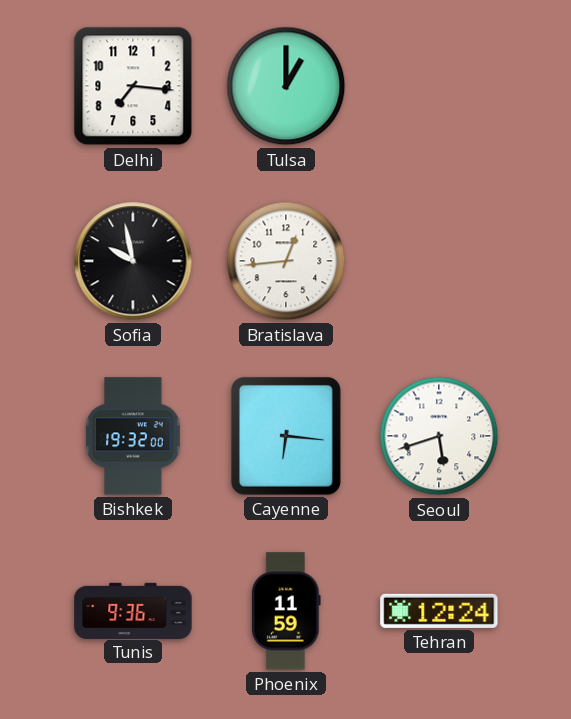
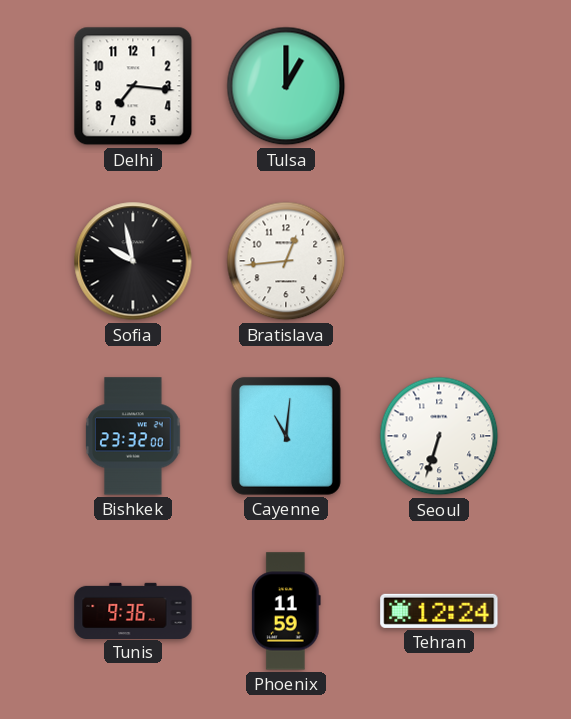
Bishkek: 19:32 -> 23:32
Cayenne: 6:16 -> 11:01
Seoul: 5:42 -> 6:33
